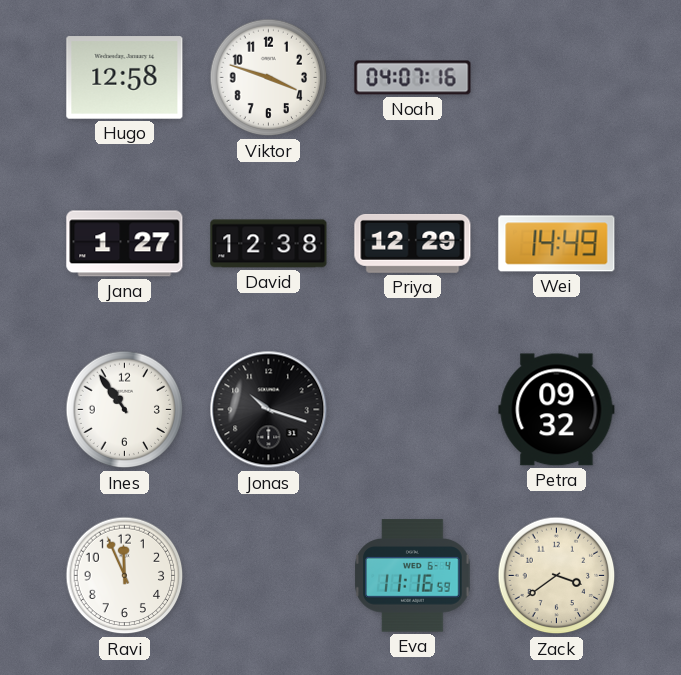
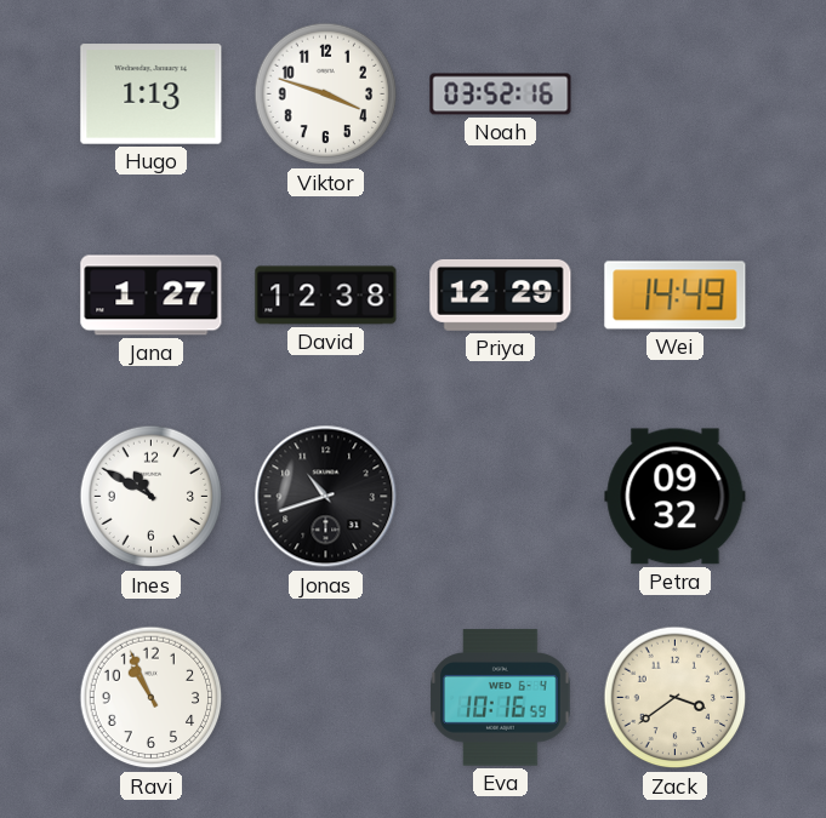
Hugo: 12:58 -> 1:13
Noah: 04:07 -> 03:52
Ines: 10:54 -> 10:50
Jonas: 10:18 -> 10:42
Ravi: 11:56 -> 10:56
Eva: 11:16 -> 10:16
